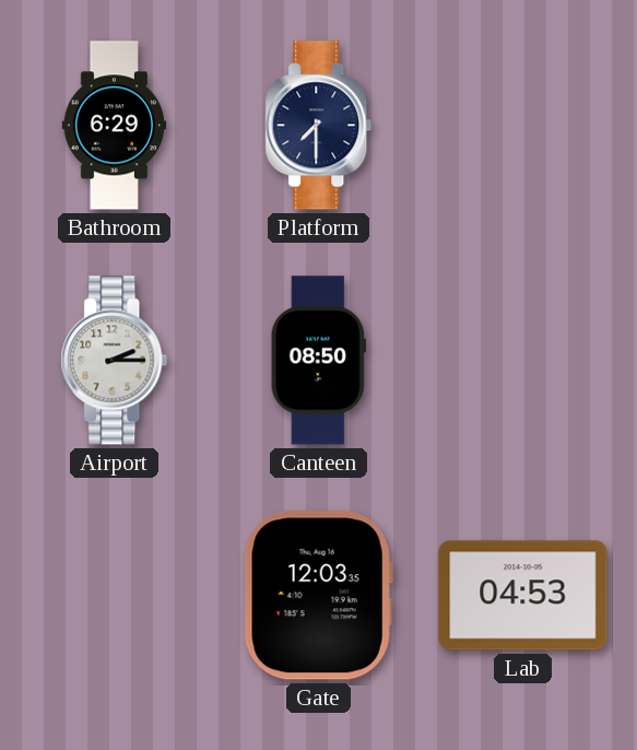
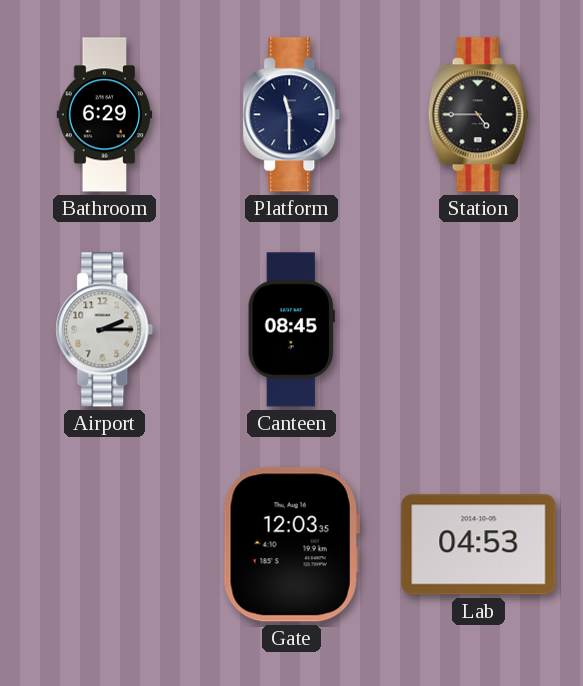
Platform: 7:30 -> 11:30
Station: none -> 4:45
Canteen: 08:50 -> 08:45
